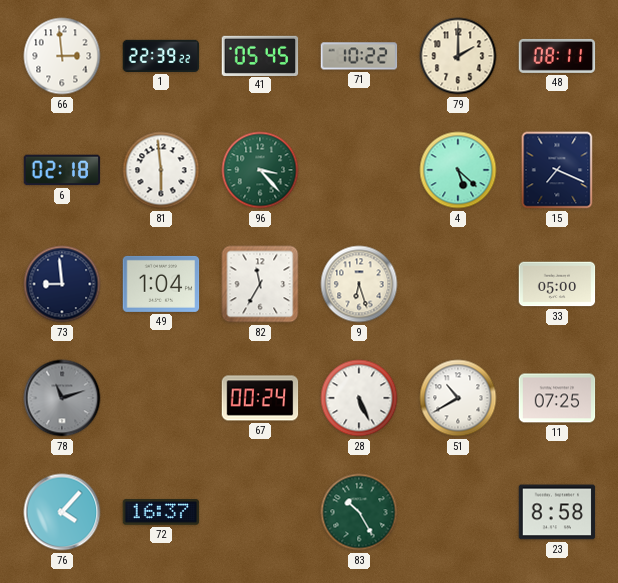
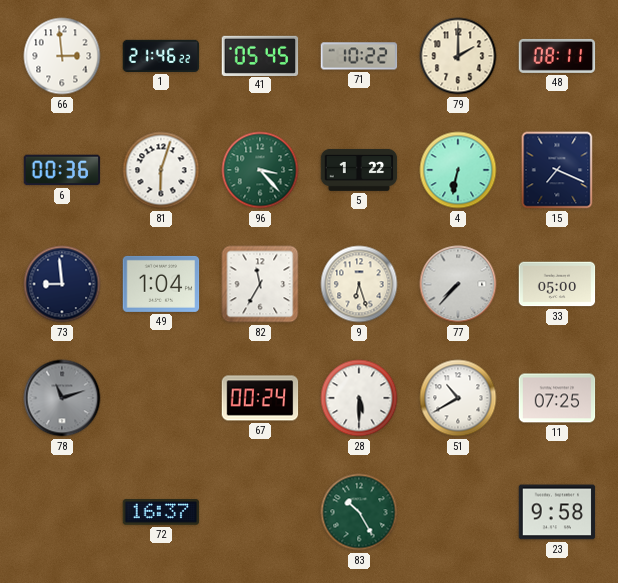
1: 22:39 -> 21:46
6: 02:18 -> 00:36
81: 5:59 -> 6:03
5: none -> 1:22
4: 5:22 -> 6:32
77: none -> 7:37
28: 5:26 -> 5:30
76: 4:07 -> none
23: 8:58 -> 9:58
